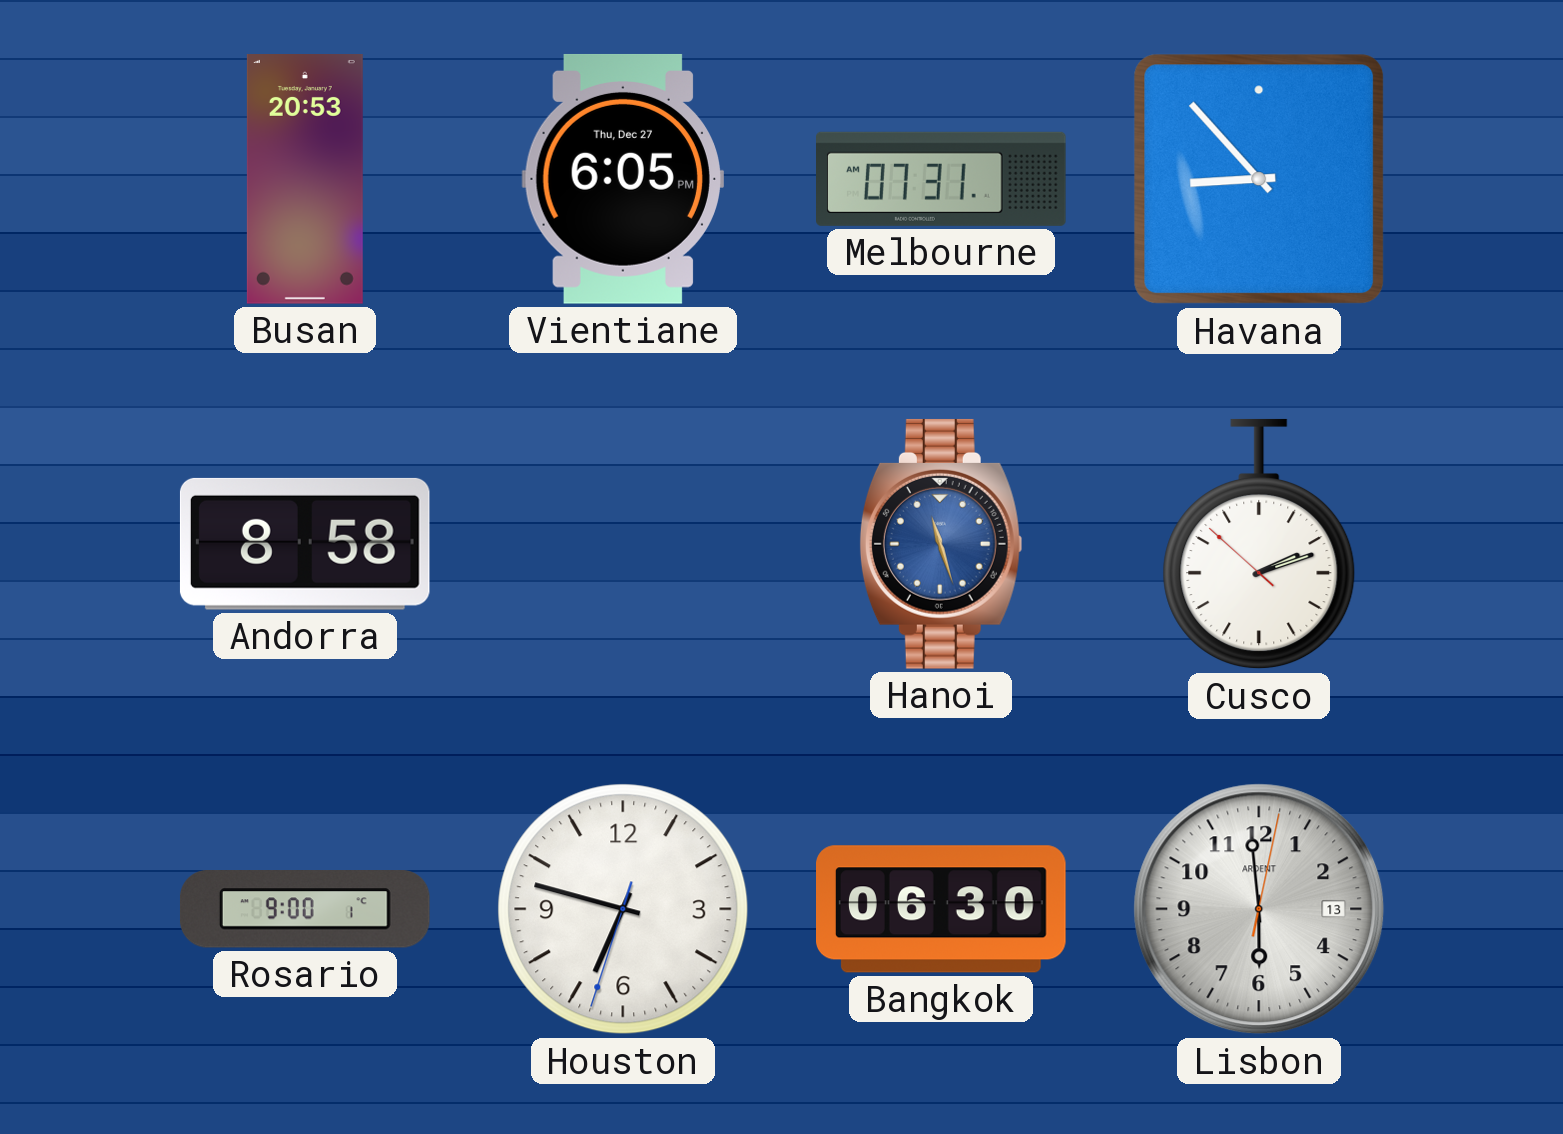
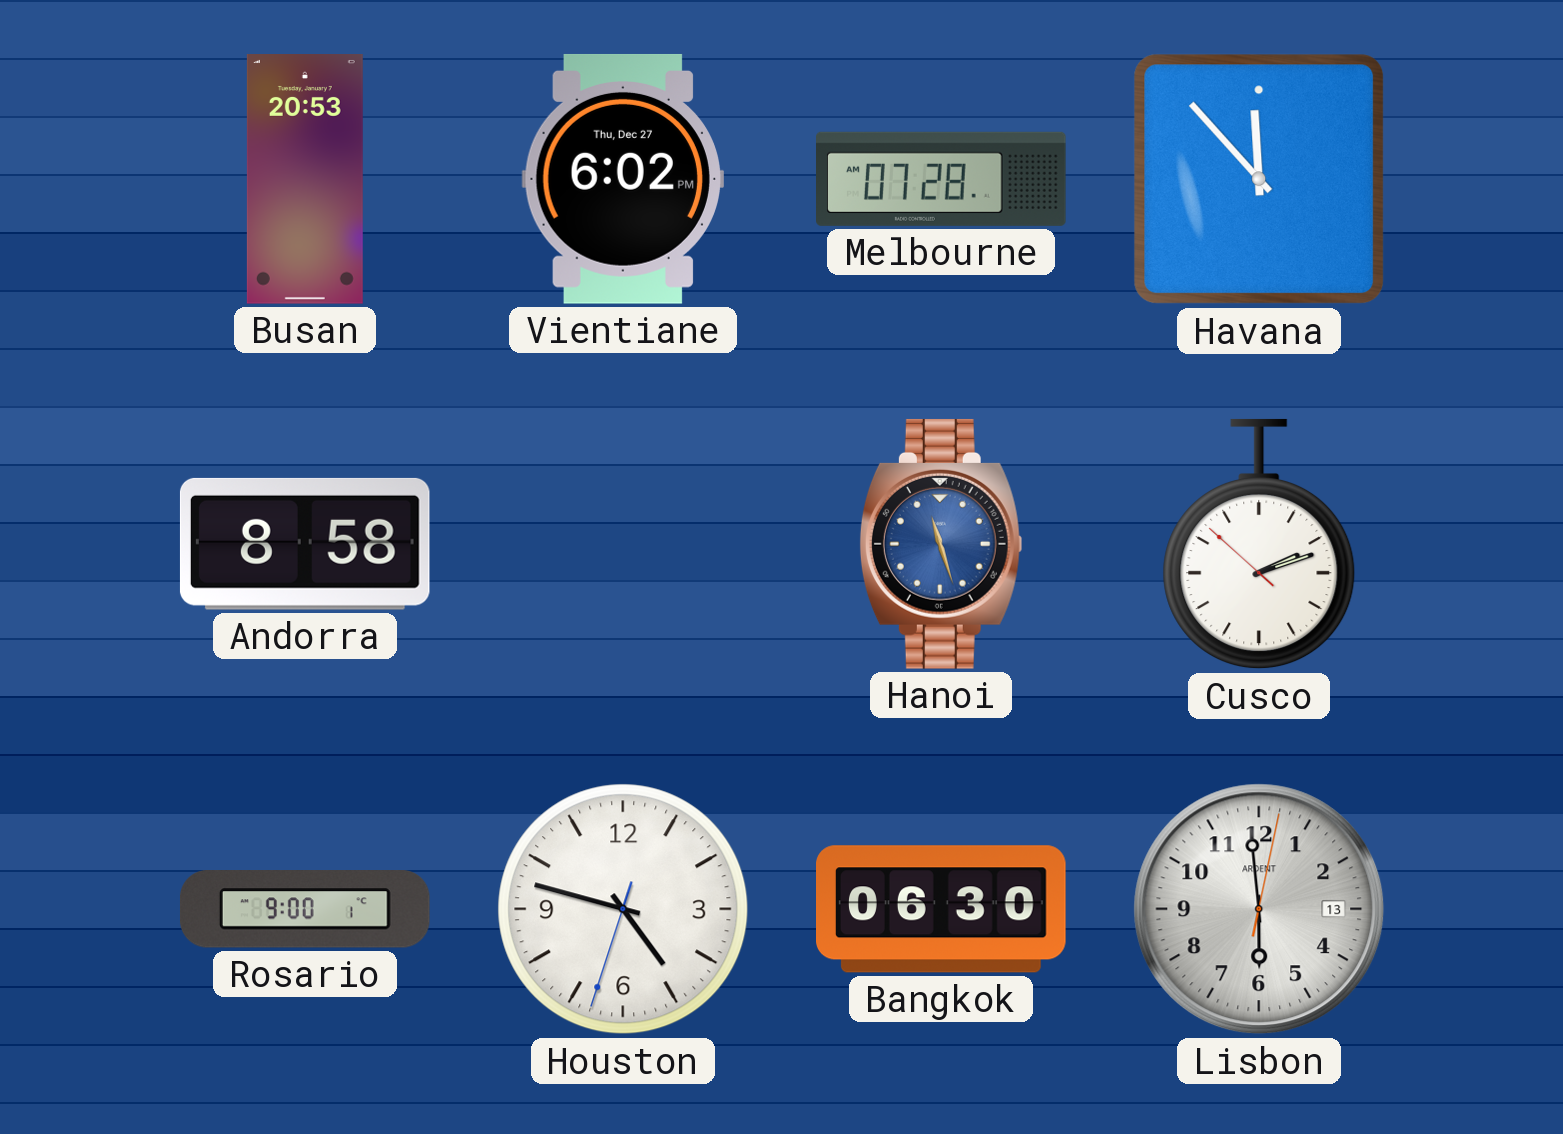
Vientiane: 6:05 -> 6:02
Melbourne: 07:31 -> 07:28
Havana: 8:53 -> 11:53
Houston: 6:47 -> 4:47
